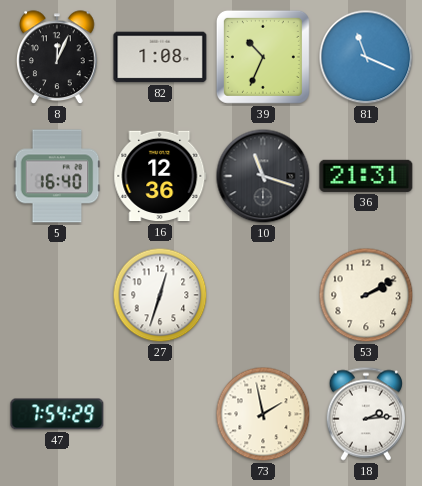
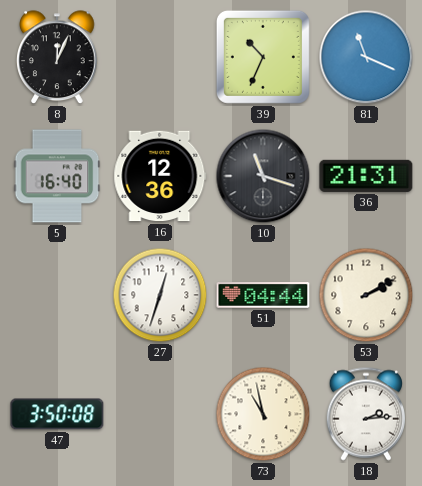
82: 1:08 -> none
51: none -> 04:44
47: 7:54 -> 3:50
73: 1:58 -> 10:58
